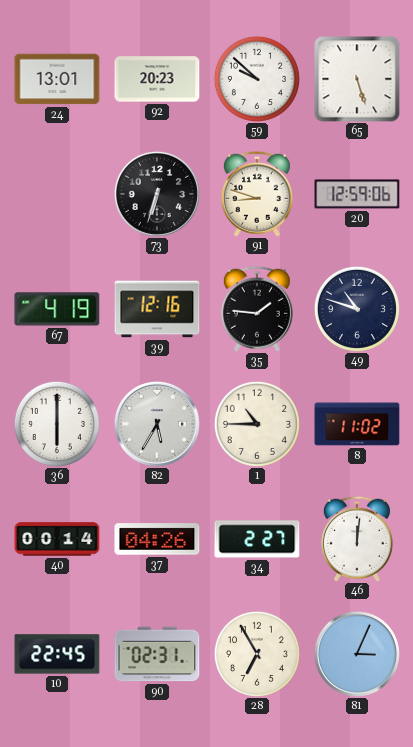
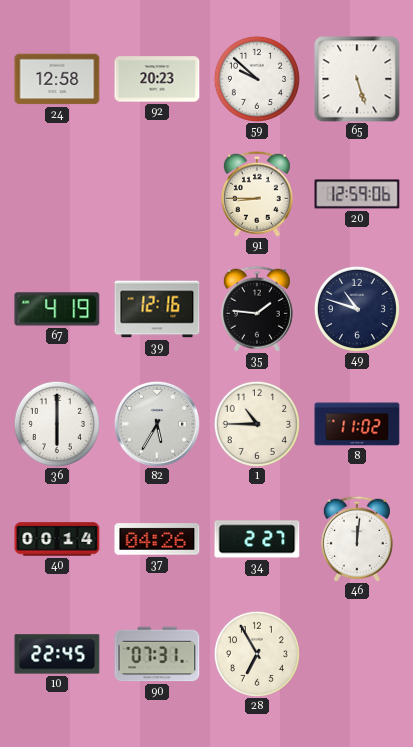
24: 13:01 -> 12:58
73: 6:33 -> none
91: 8:48 -> 8:45
90: 02:31 -> 07:31
81: 3:04 -> none
